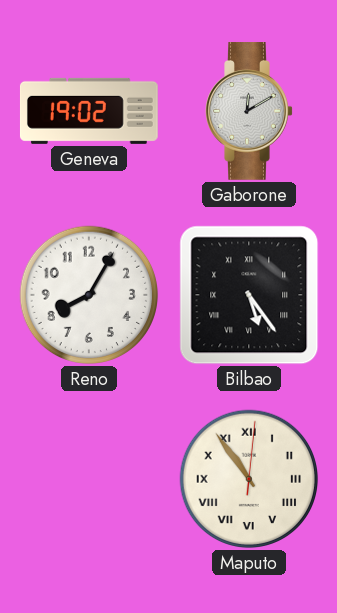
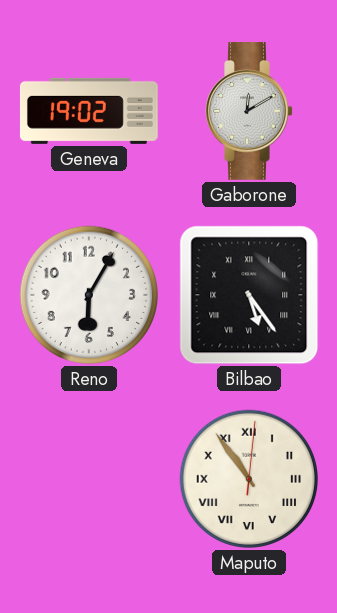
Reno: 8:05 -> 6:05
